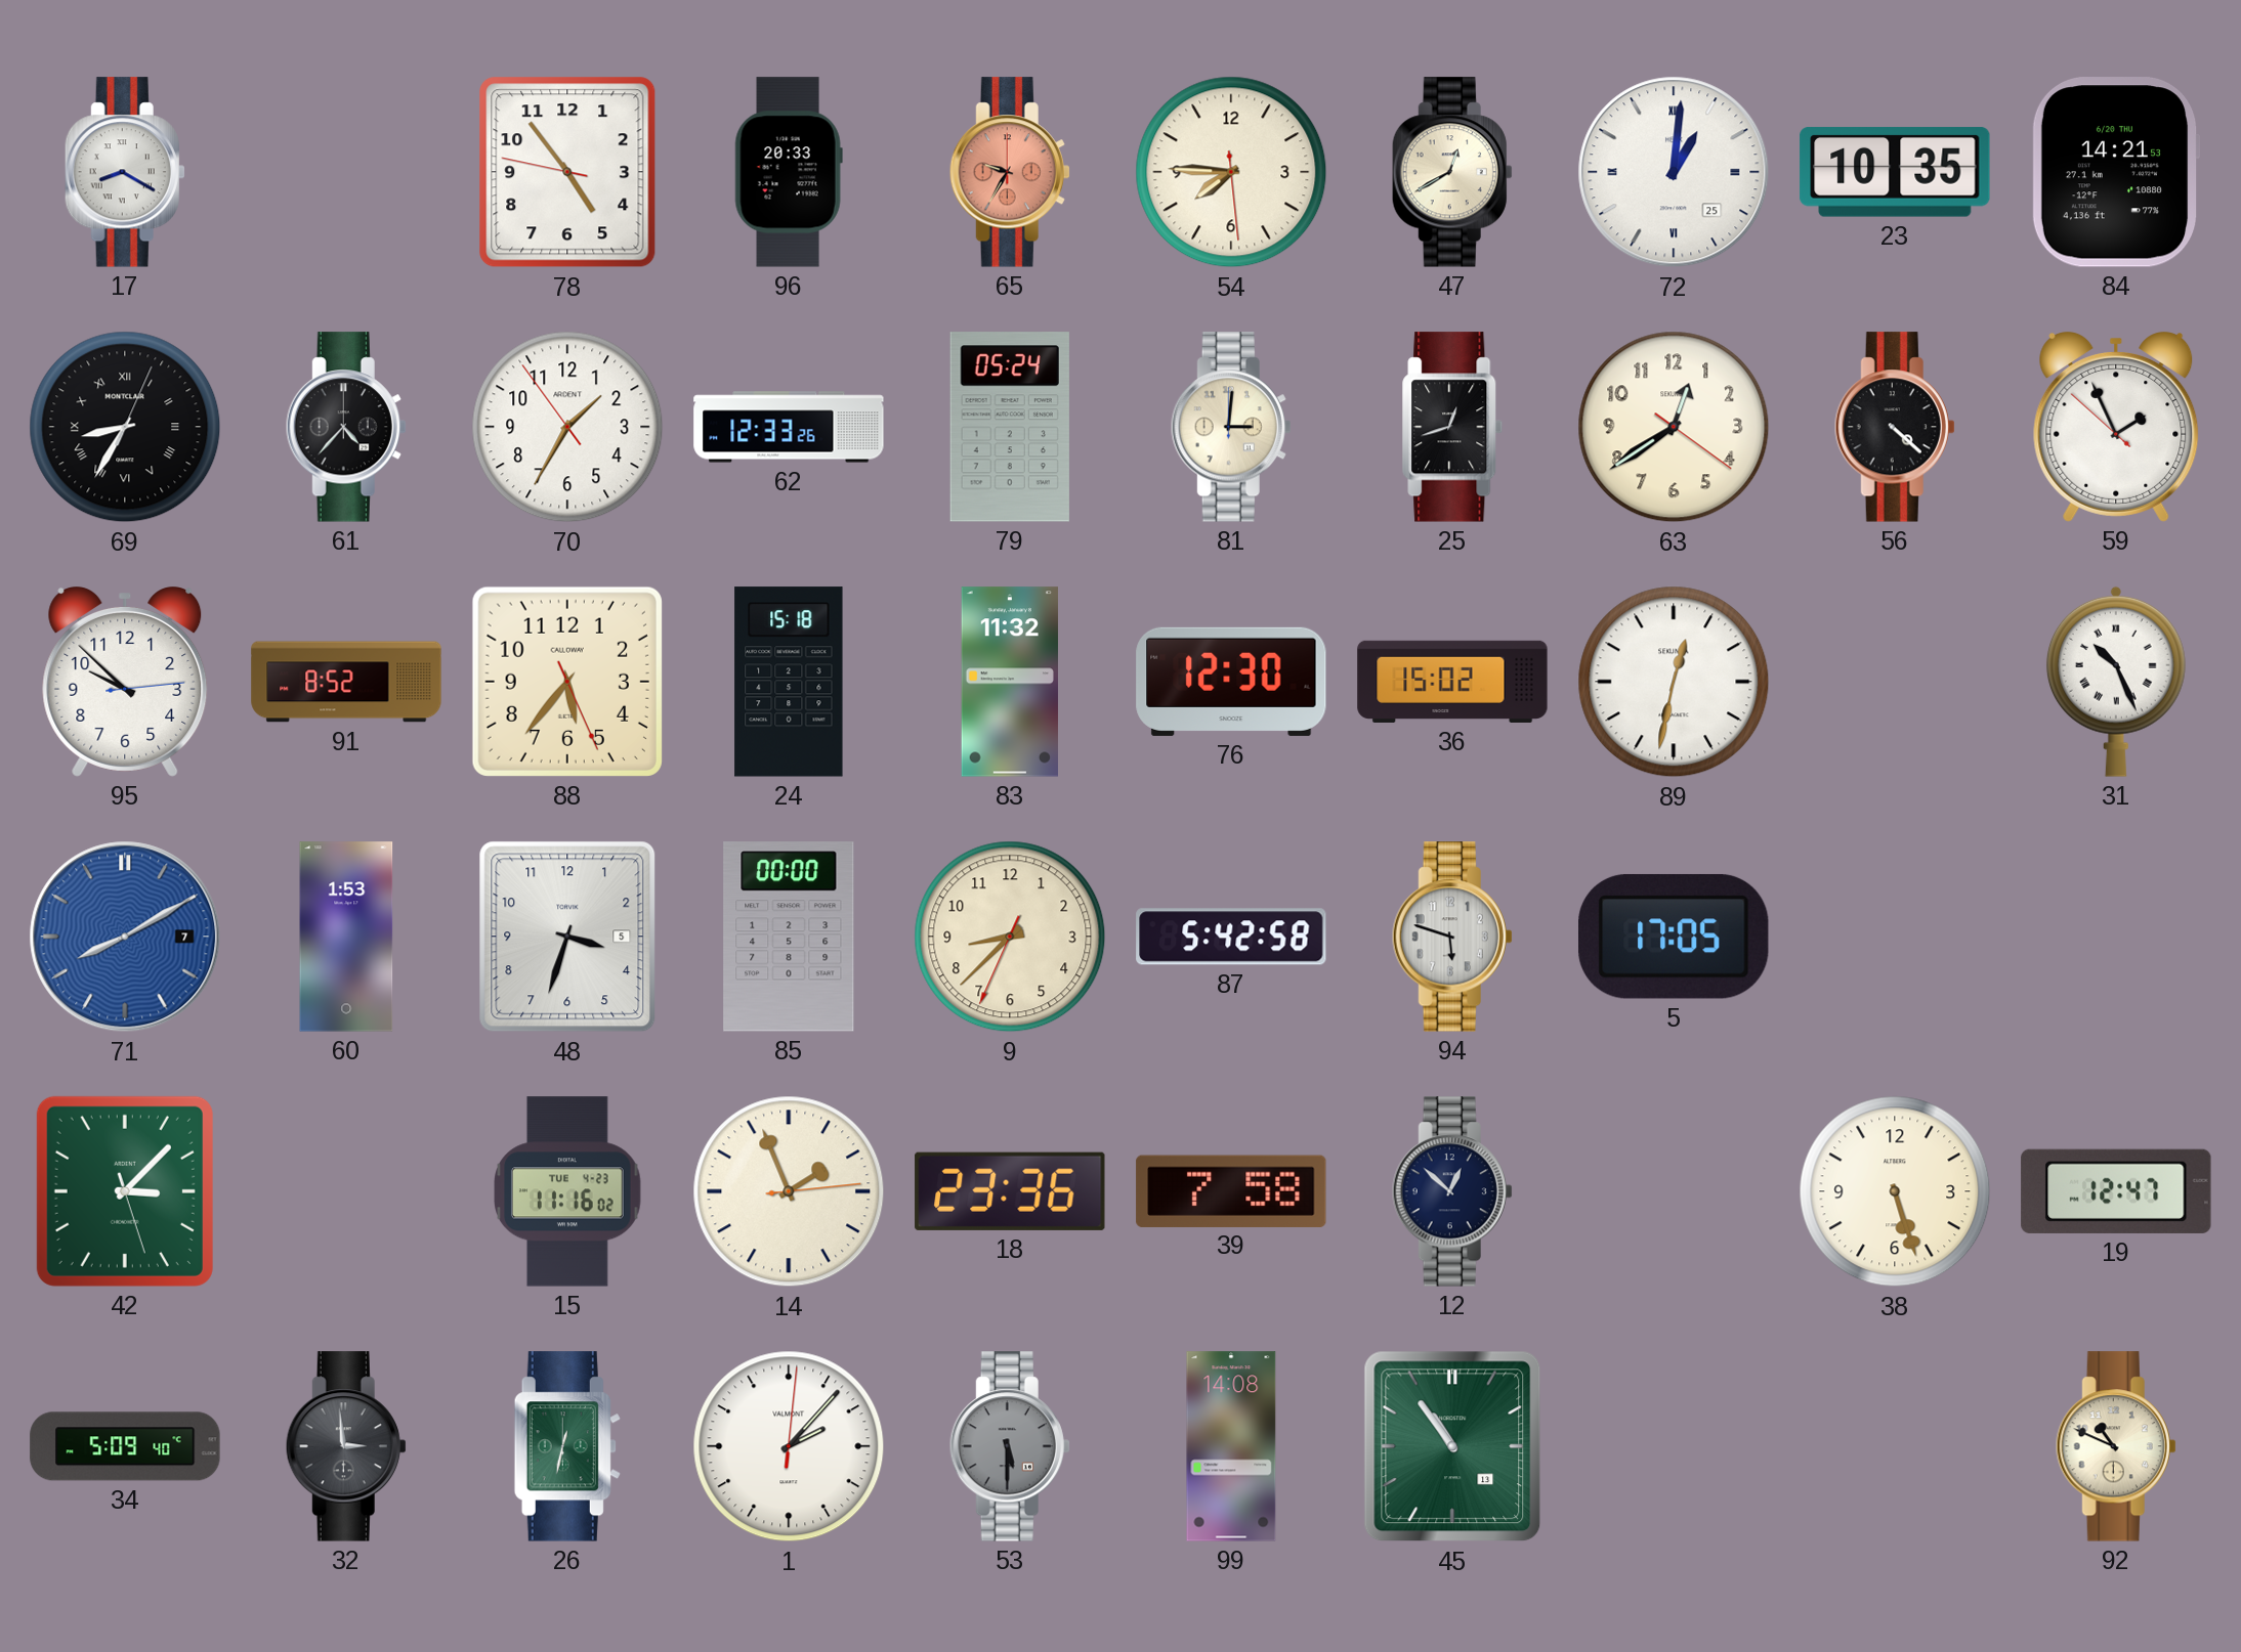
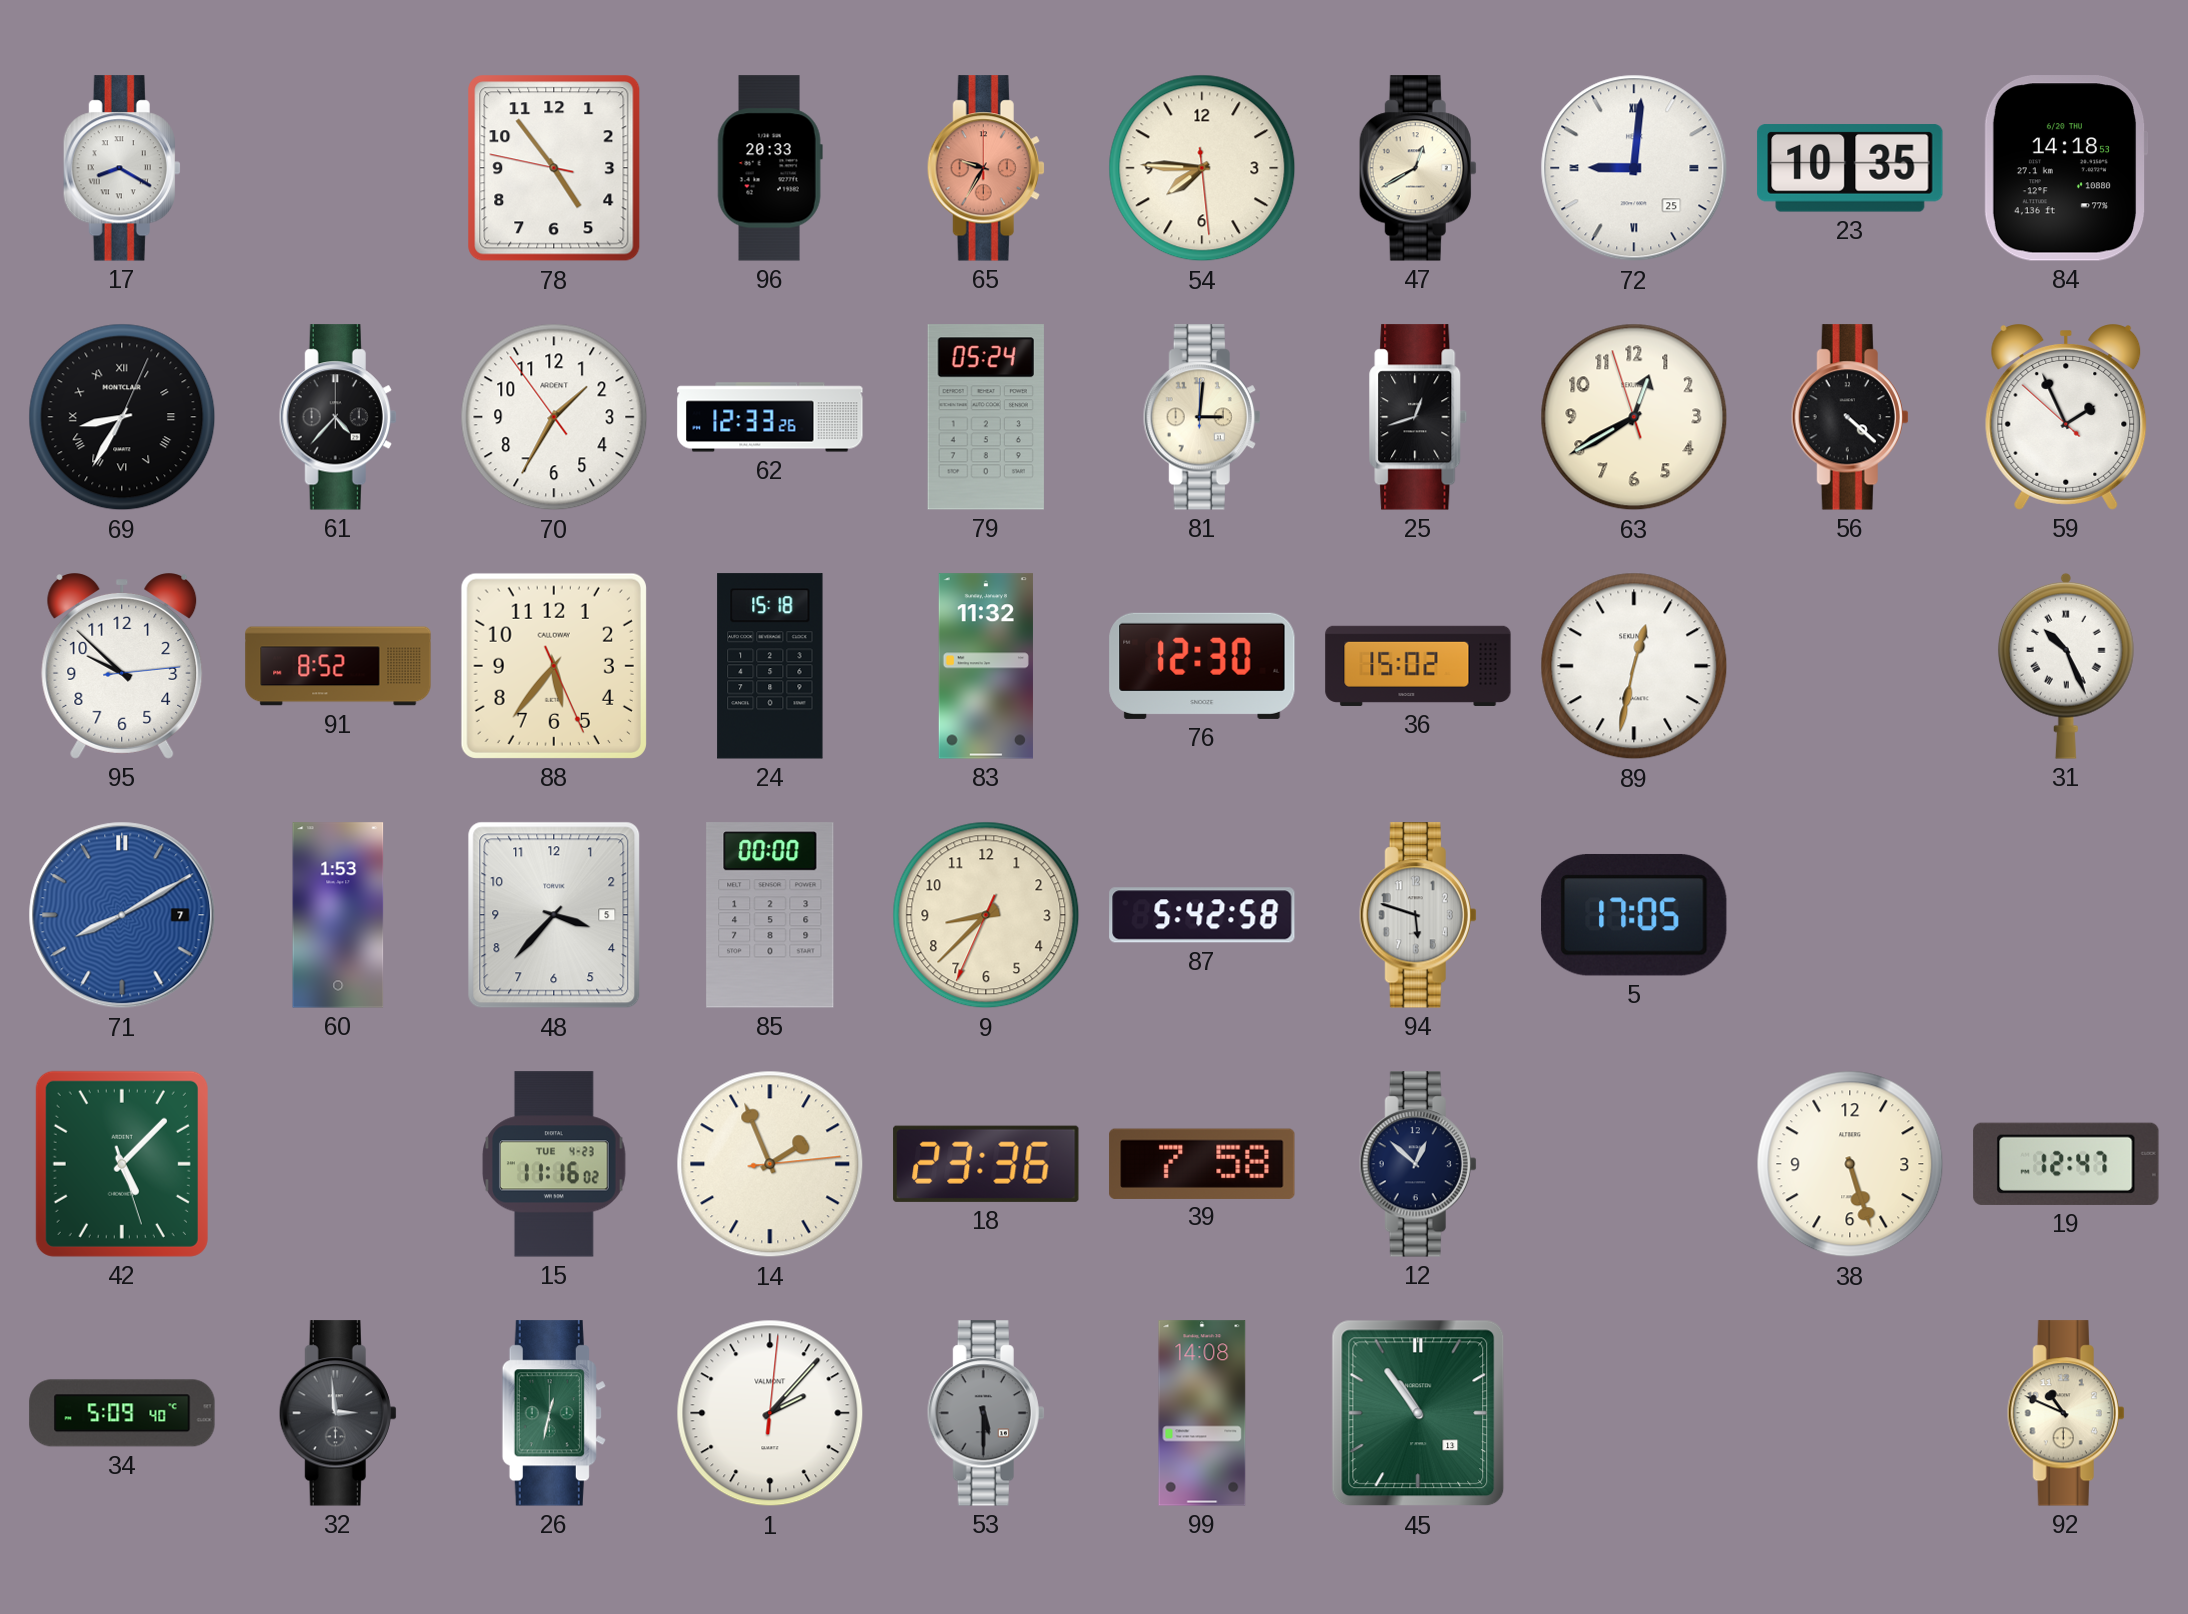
72: 1:01 -> 9:01
84: 14:21 -> 14:18
63: 12:39:21 -> 12:39:57
48: 3:33 -> 3:37
42: 3:07 -> 5:07
